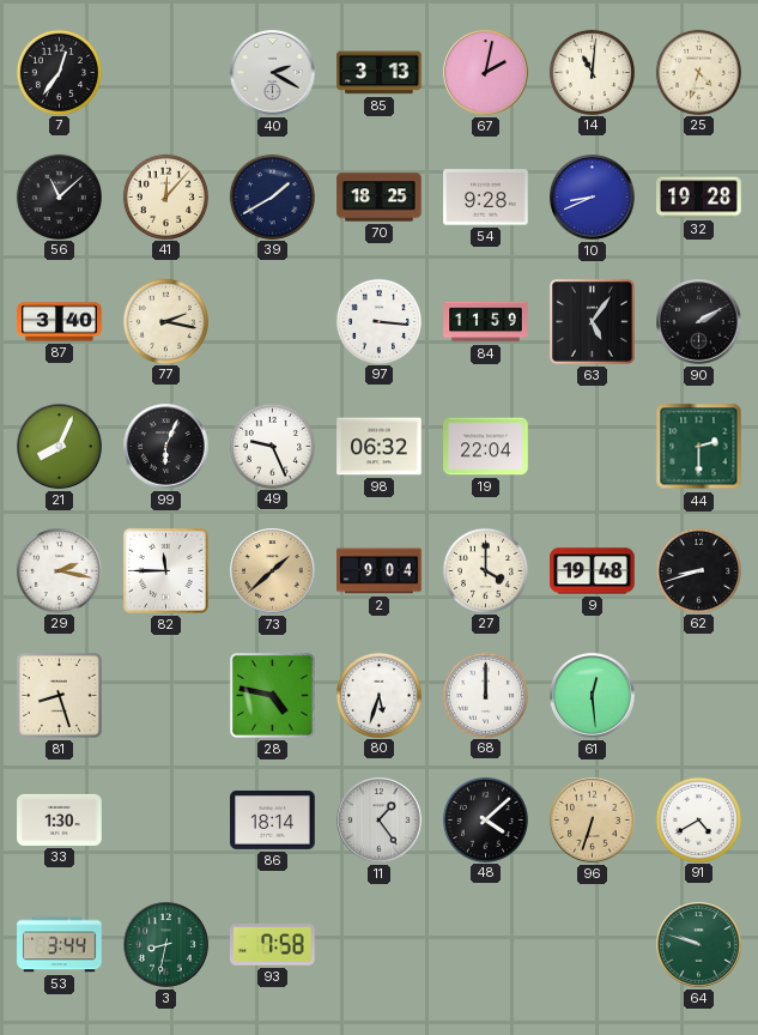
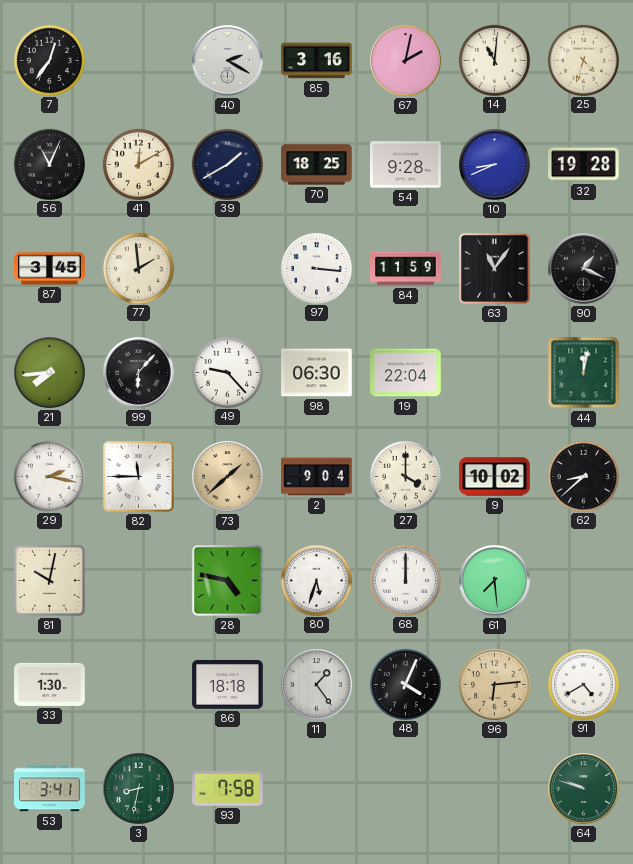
85: 3:13 -> 3:16
56: 11:08 -> 11:04
41: 12:07 -> 12:10
87: 3:40 -> 3:45
77: 2:17 -> 1:59
63: 5:06 -> 11:06
90: 2:10 -> 1:19
21: 8:04 -> 7:44
99: 6:04 -> 6:07
49: 9:26 -> 9:23
98: 06:32 -> 06:30
44: 2:30 -> 12:02
9: 19:48 -> 10:02
62: 8:42 -> 8:38
81: 8:27 -> 10:02
61: 12:29 -> 7:29
86: 18:14 -> 18:18
48: 4:08 -> 4:04
96: 6:33 -> 6:14
53: 3:44 -> 3:41
